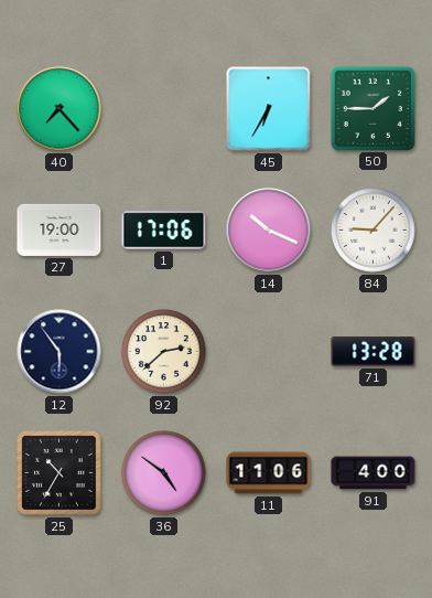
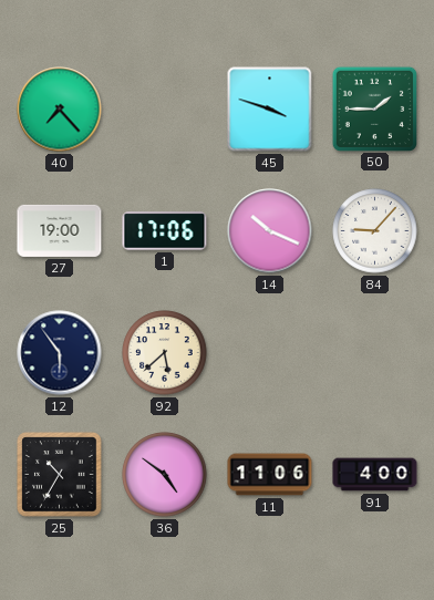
45: 6:35 -> 3:48
92: 2:38 -> 5:38
71: 13:28 -> none
